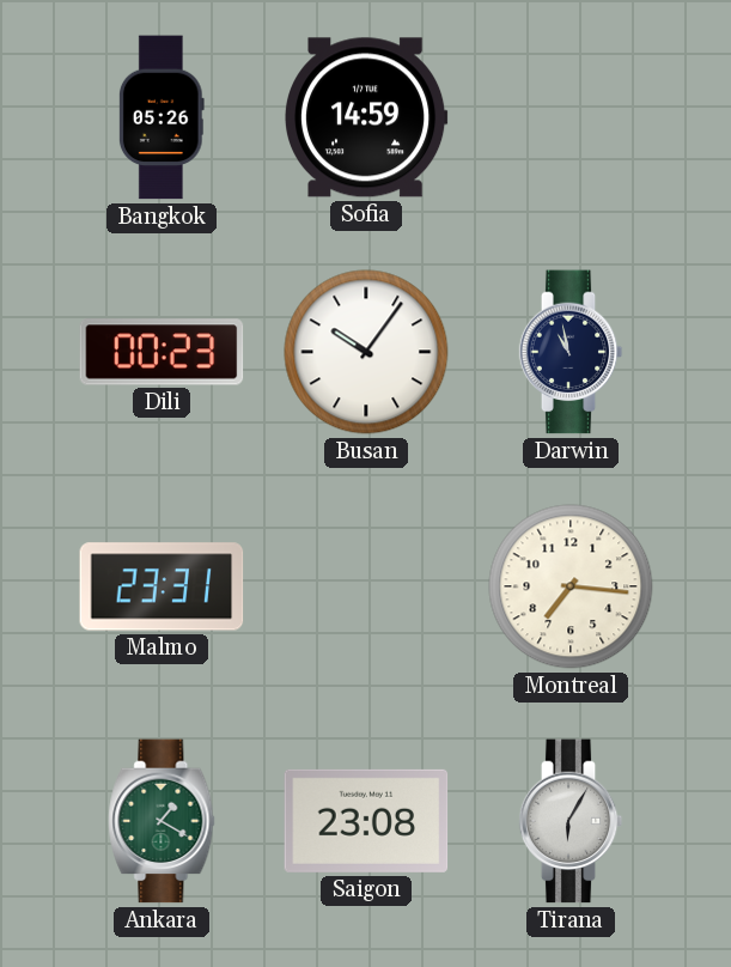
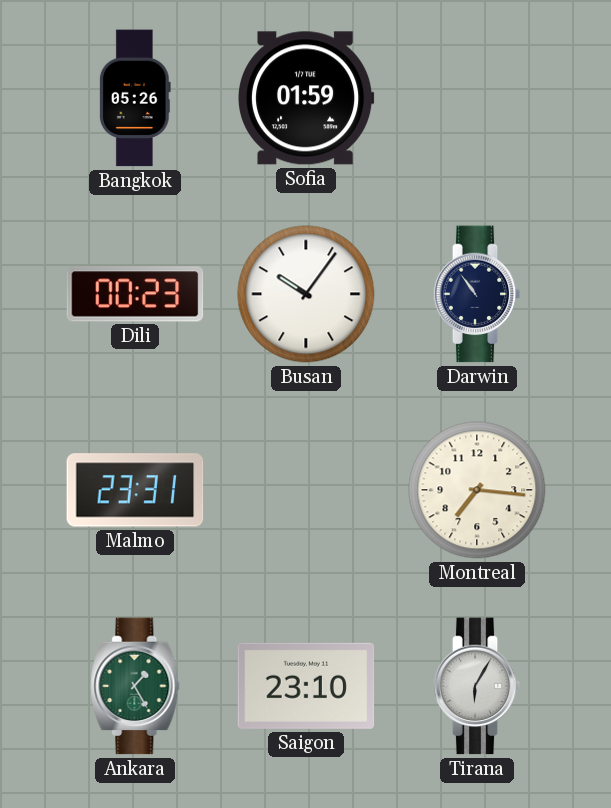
Sofia: 14:59 -> 01:59
Darwin: 10:58 -> 10:54
Ankara: 1:20 -> 1:25
Saigon: 23:08 -> 23:10
